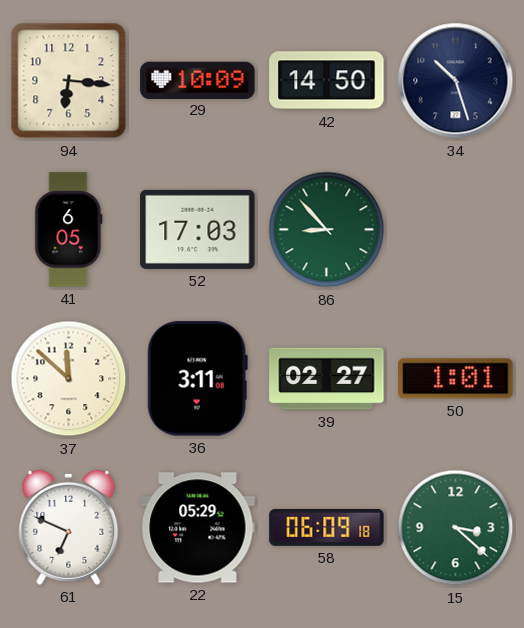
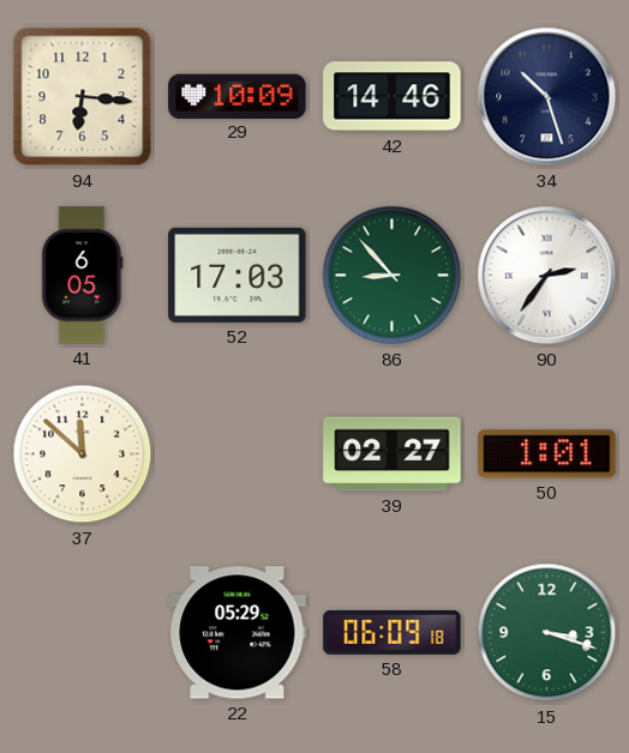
42: 14:50 -> 14:46
90: none -> 2:36
36: 3:11 -> none
61: 6:49 -> none
15: 3:22 -> 3:18
